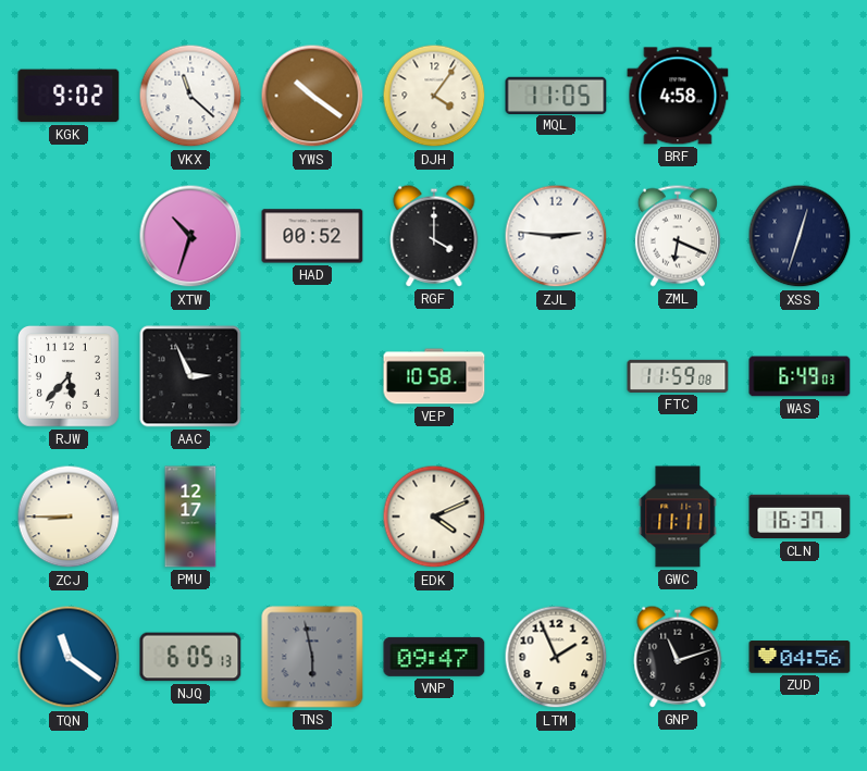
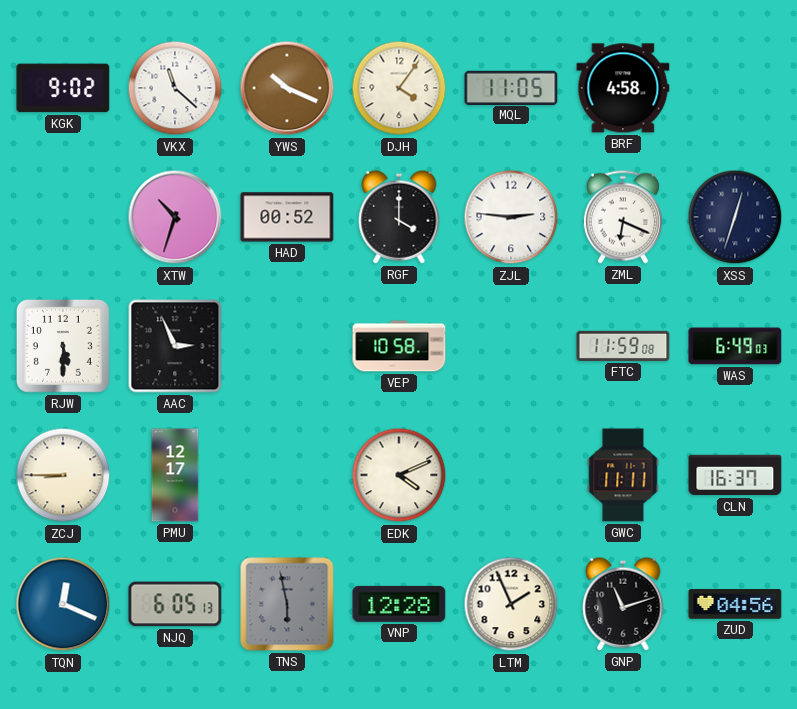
YWS: 10:21 -> 10:19
RJW: 5:37 -> 5:30
TQN: 11:21 -> 12:19
VNP: 09:47 -> 12:28
